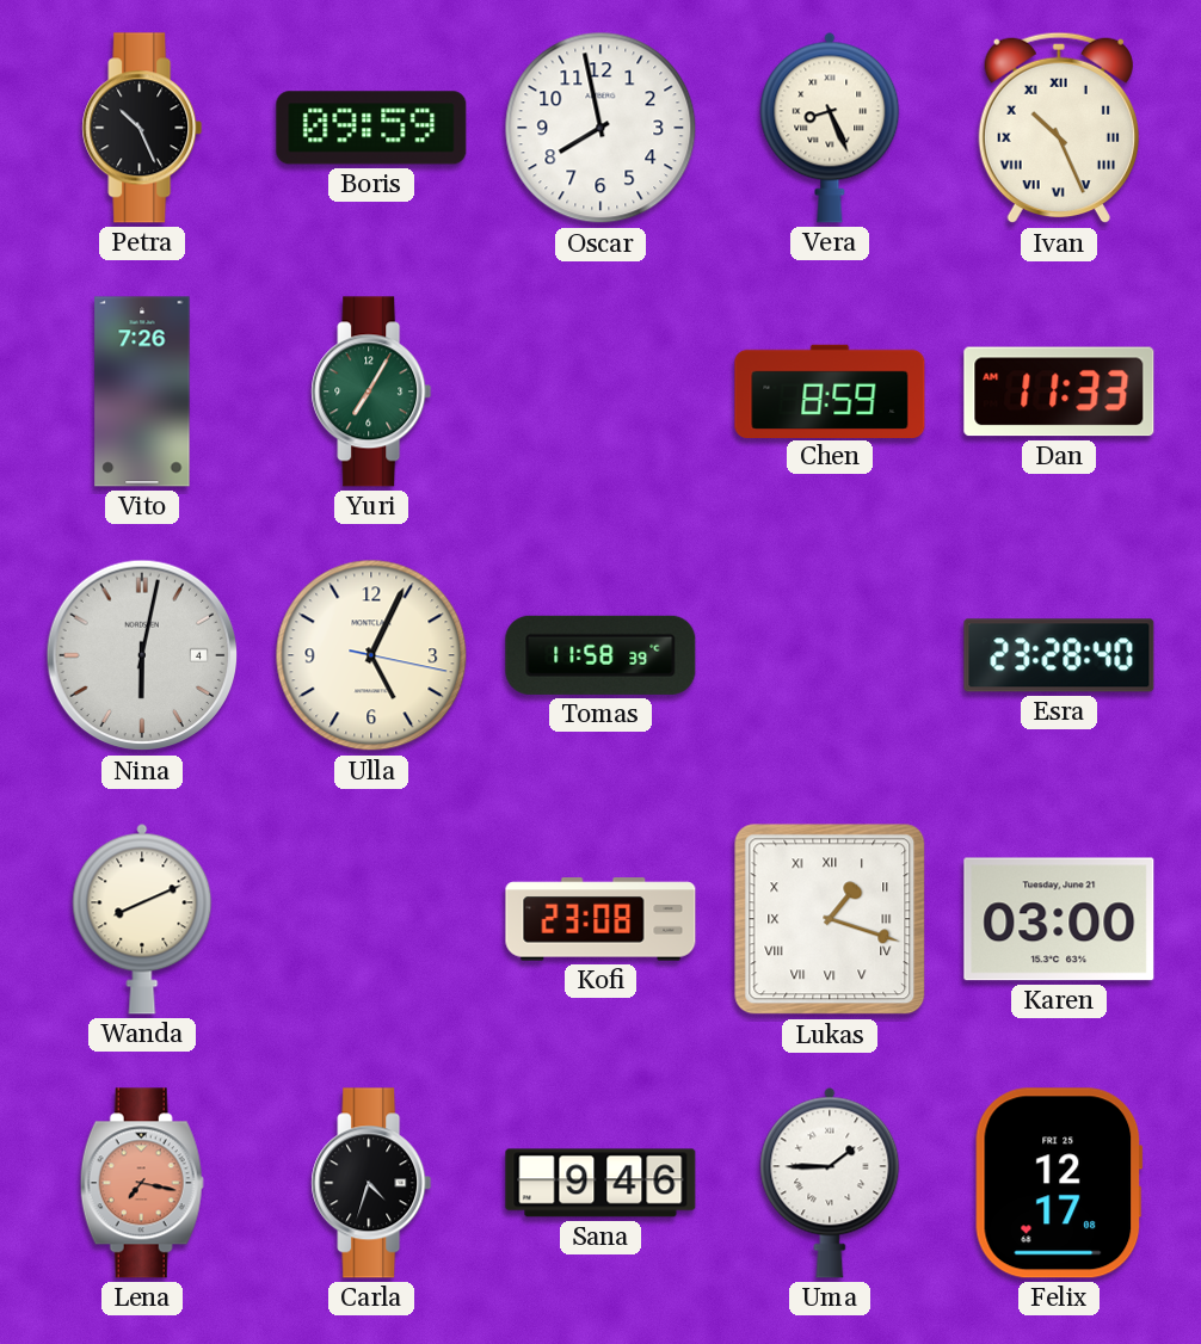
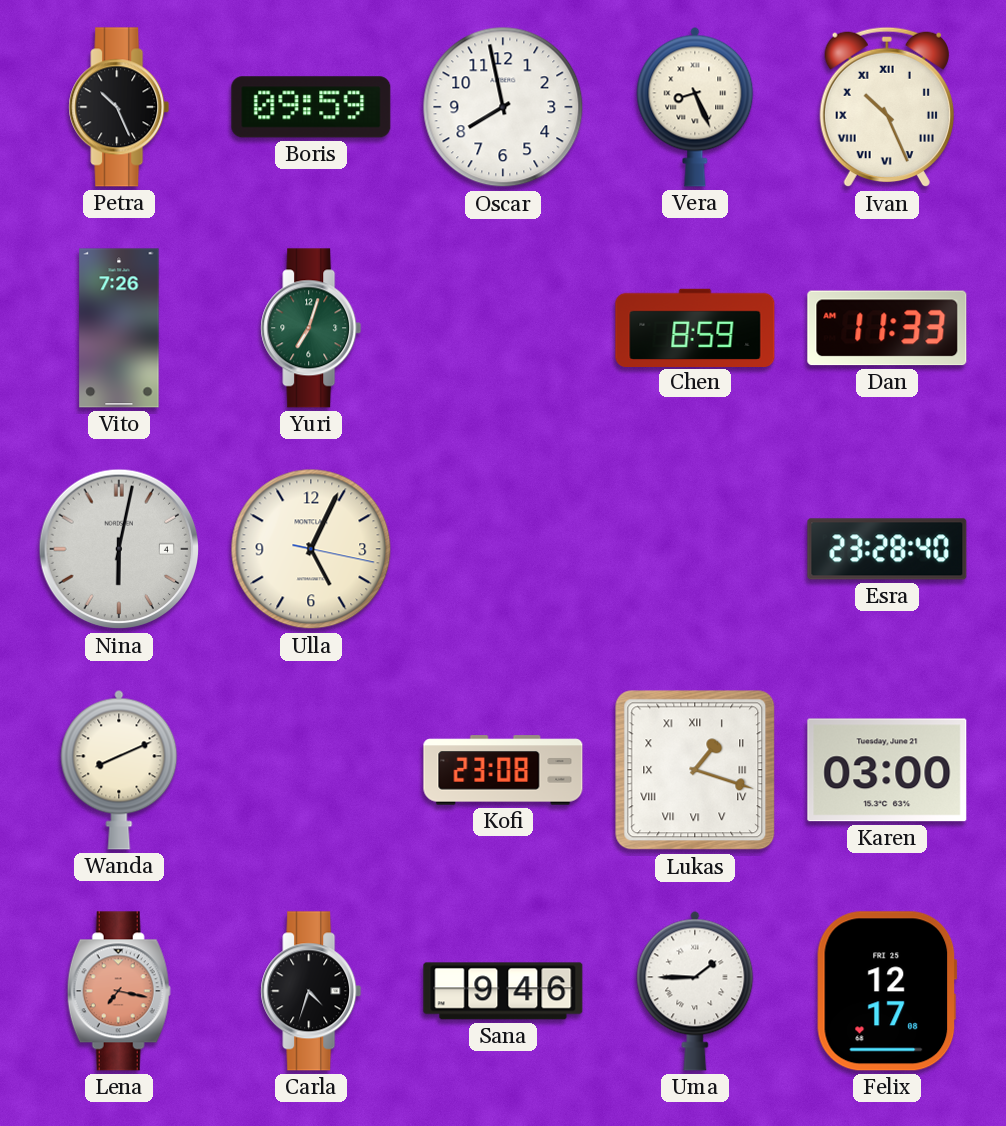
Yuri: 7:05 -> 7:03
Tomas: 11:58 -> none
